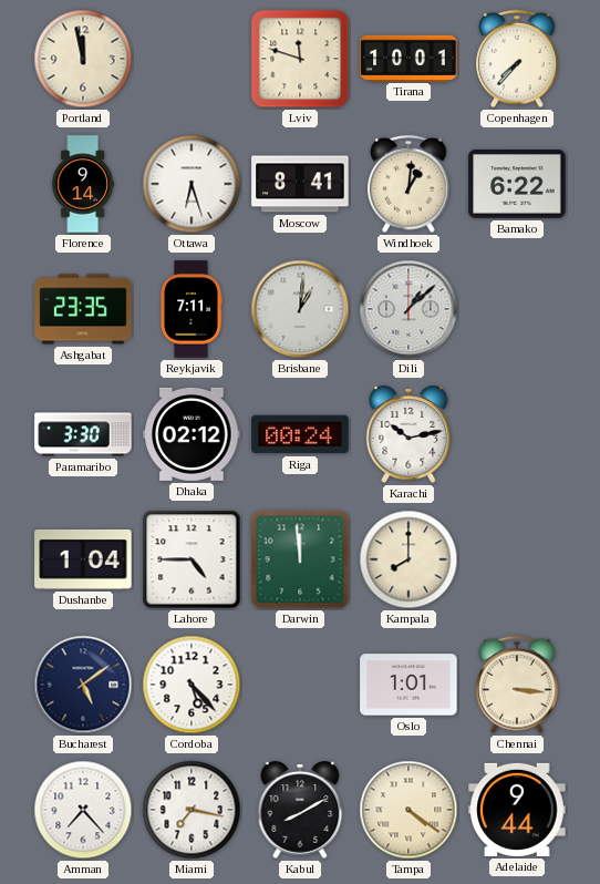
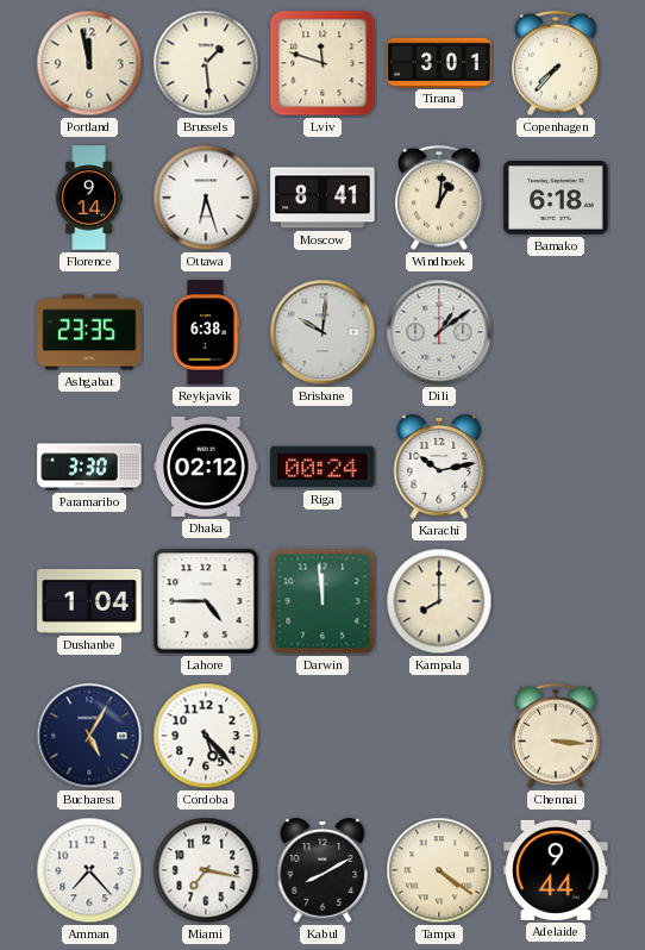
Brussels: none -> 1:29
Tirana: 10:01 -> 3:01
Bamako: 6:22 -> 6:18
Reykjavik: 7:11 -> 6:38
Brisbane: 1:01 -> 10:01
Dili: 1:08 -> 1:09
Bucharest: 5:09 -> 5:05
Oslo: 1:01 -> none
